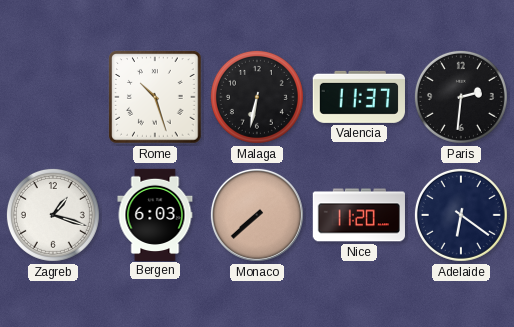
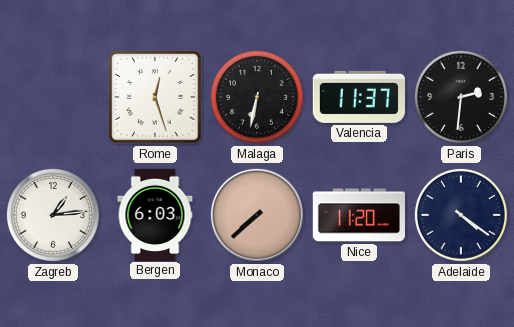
Rome: 10:27 -> 12:27
Zagreb: 1:18 -> 1:14
Adelaide: 6:21 -> 4:21
